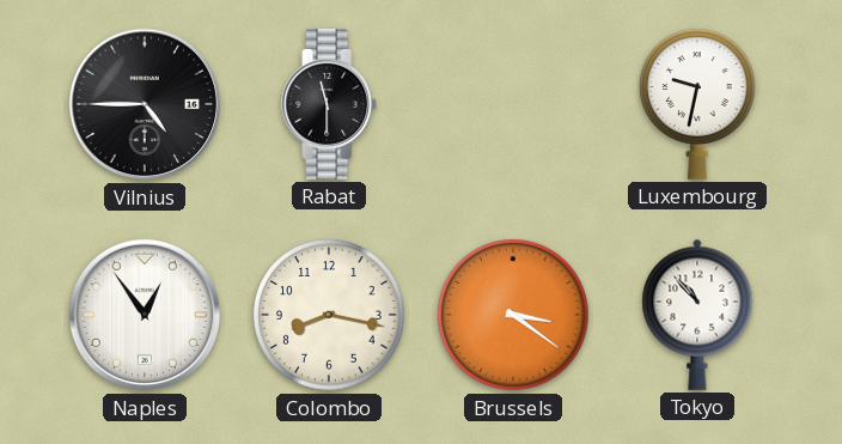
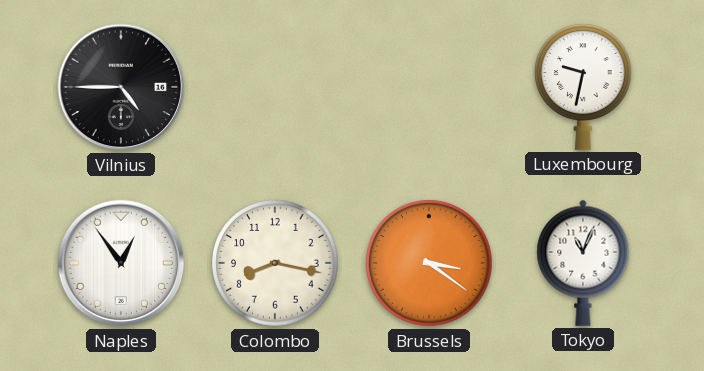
Rabat: 11:30 -> none
Tokyo: 10:53 -> 11:04
